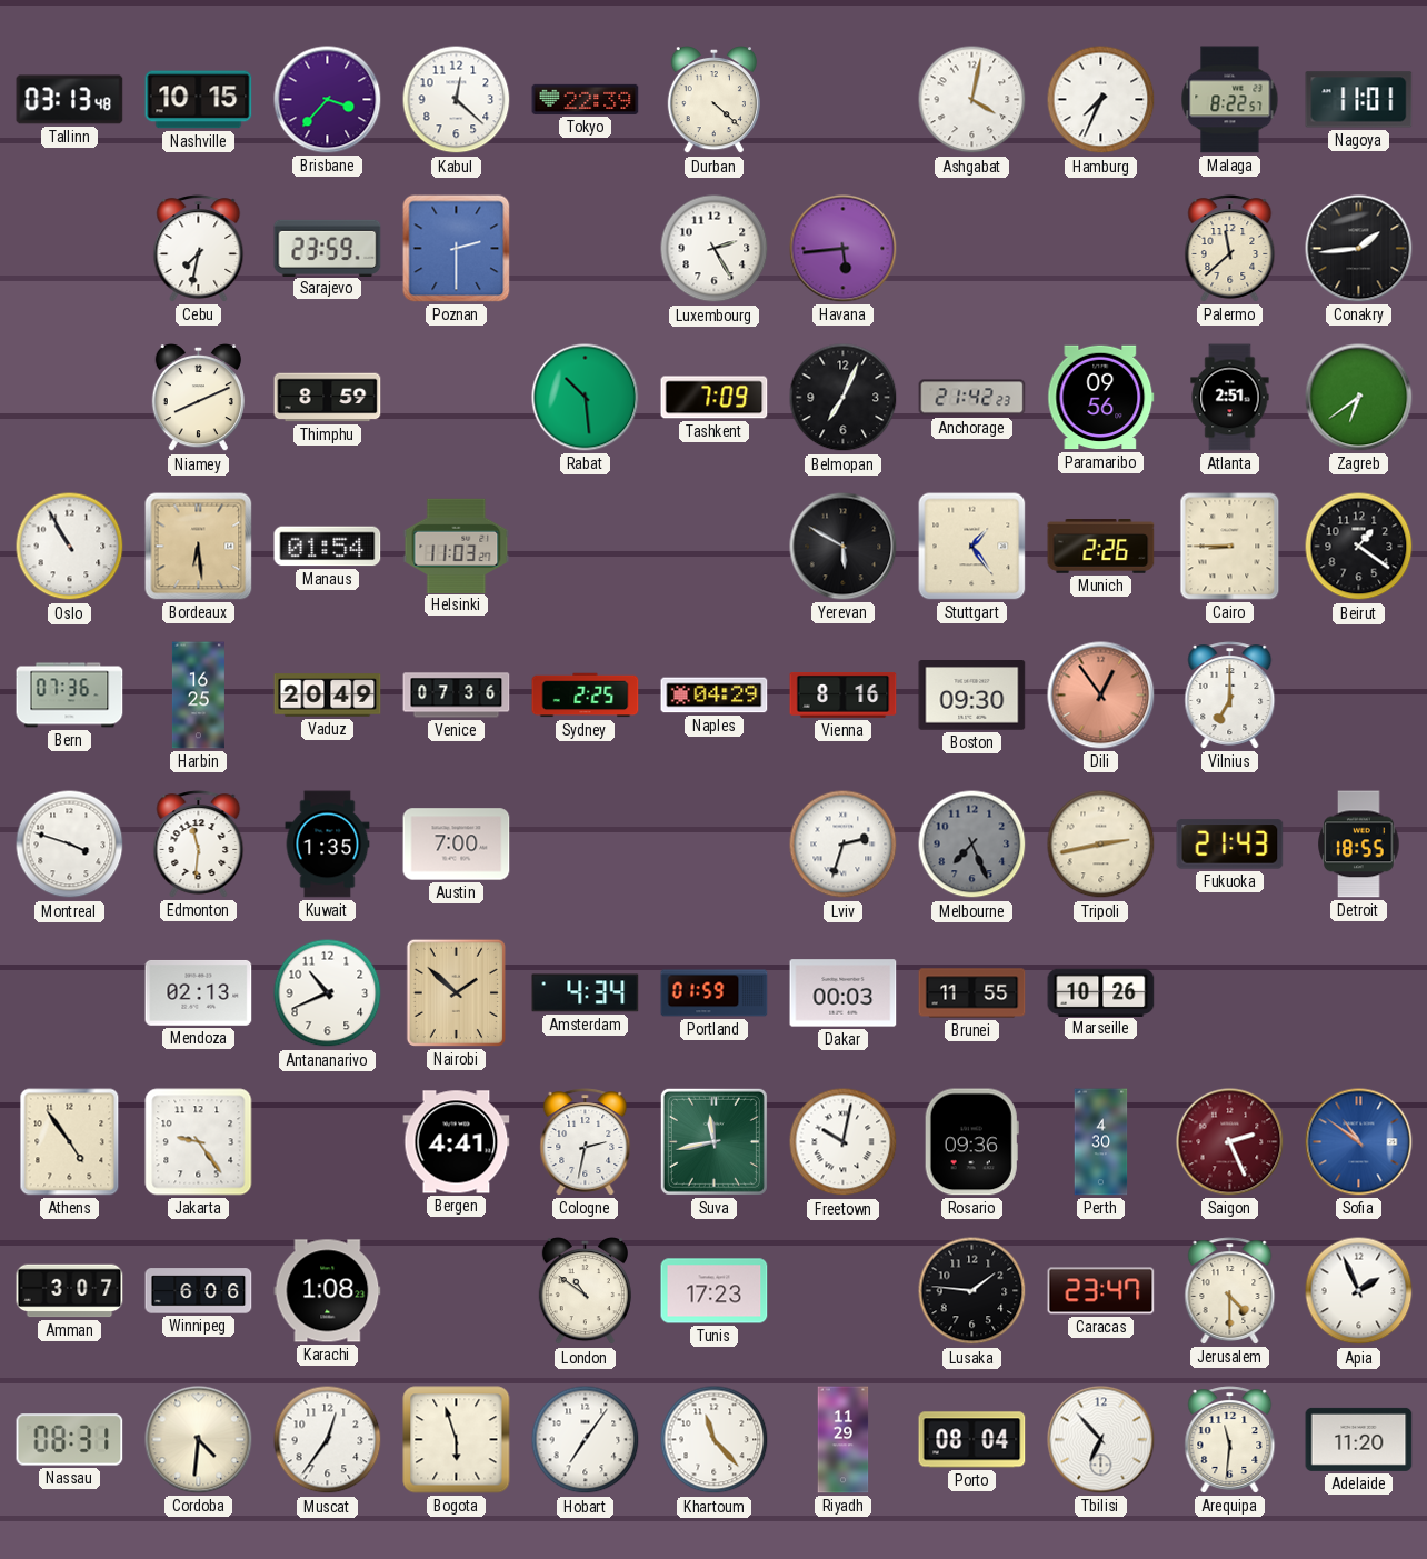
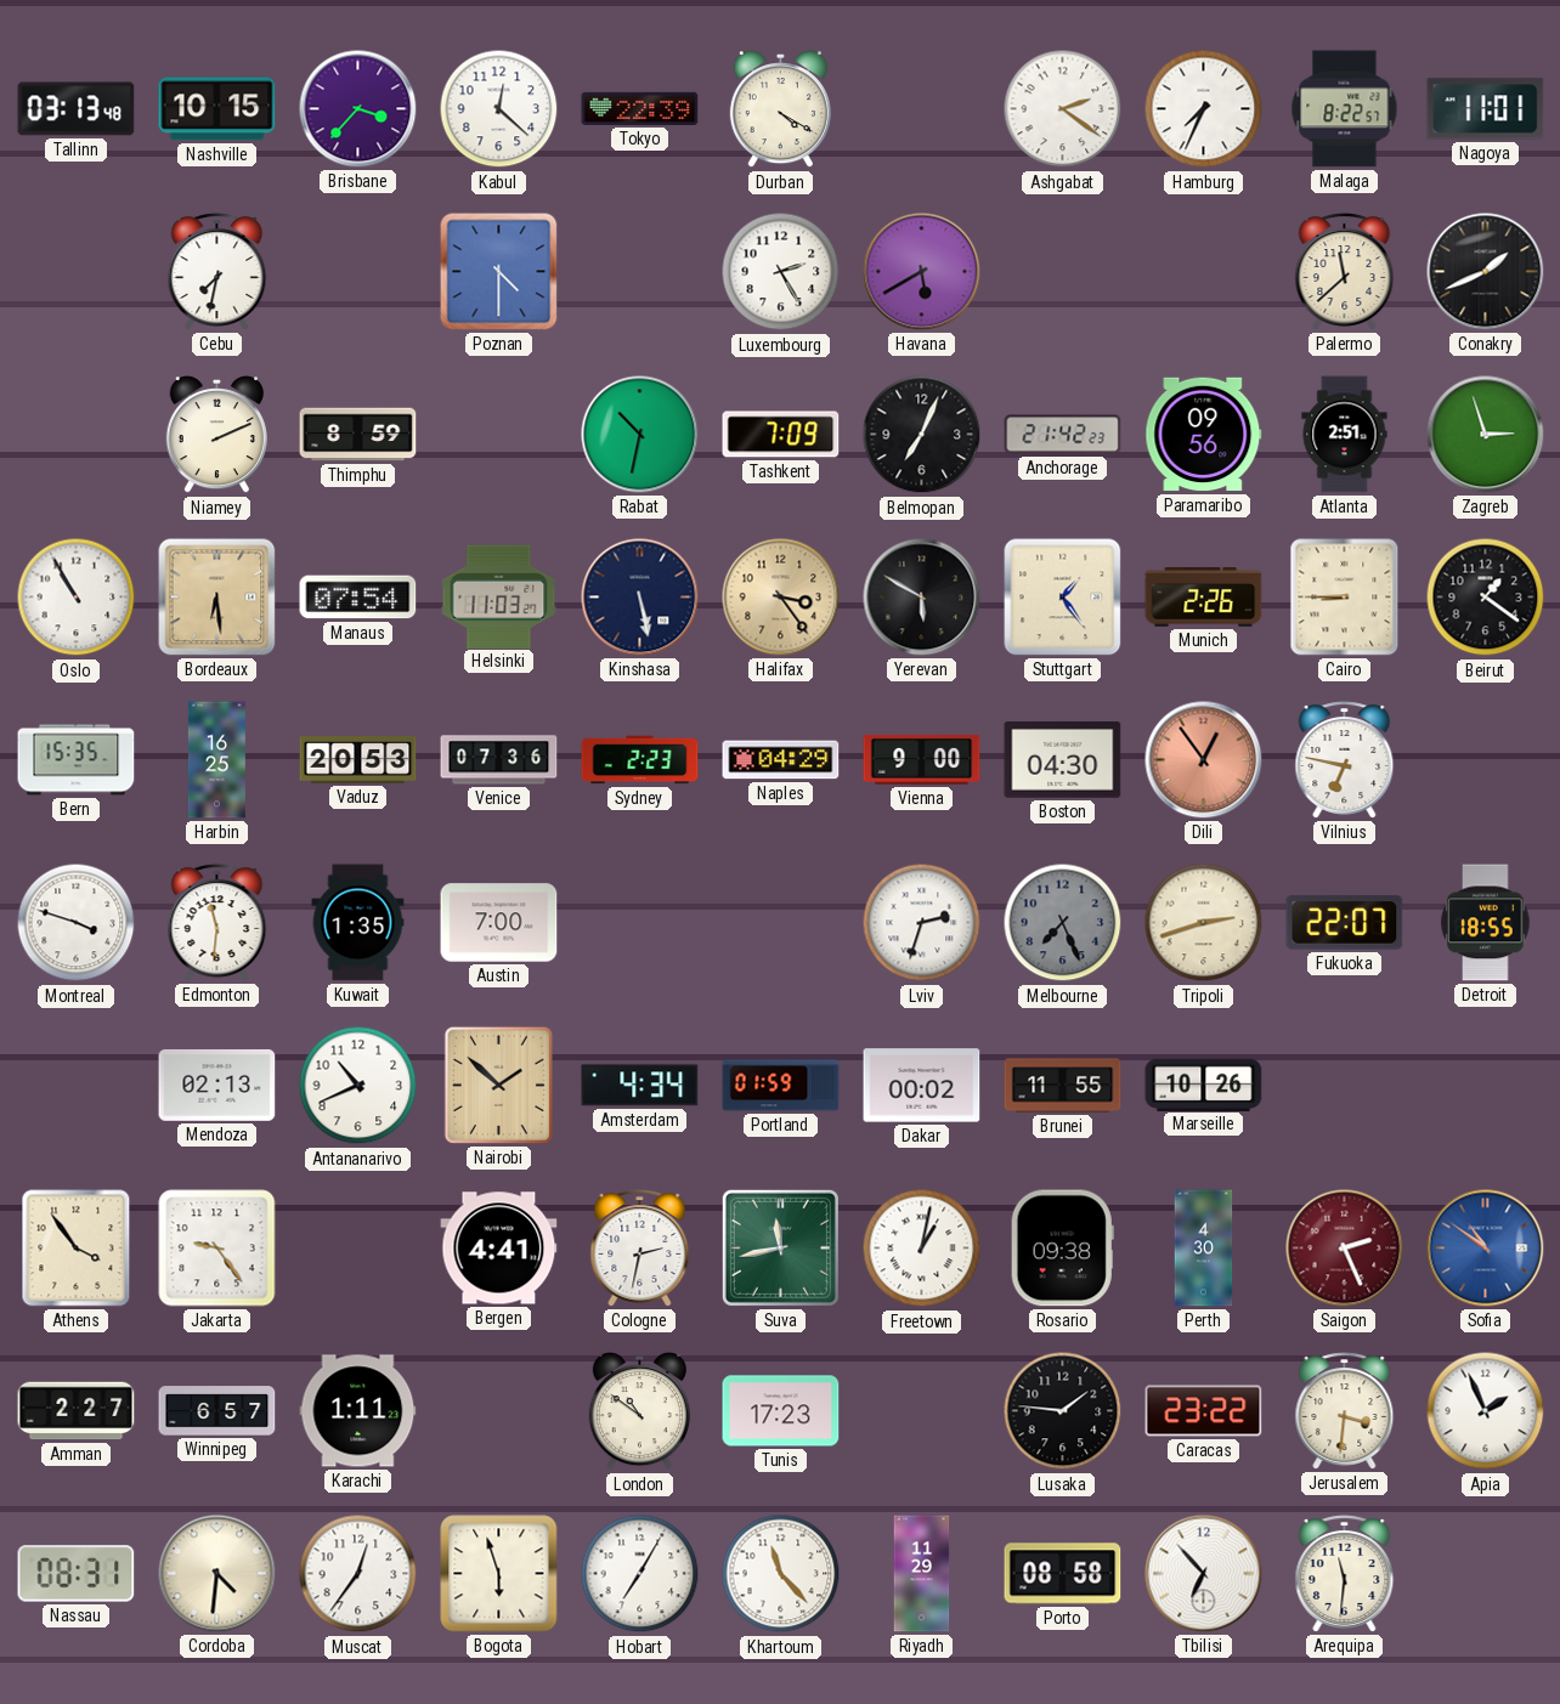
Durban: 4:22 -> 4:20
Ashgabat: 4:02 -> 2:21
Sarajevo: 23:59 -> none
Poznan: 2:30 -> 4:30
Havana: 5:44 -> 5:40
Conakry: 1:44 -> 1:41
Niamey: 8:11 -> 2:11
Rabat: 10:29 -> 10:32
Zagreb: 6:39 -> 2:57
Manaus: 01:54 -> 07:54
Kinshasa: none -> 5:28
Halifax: none -> 3:24
Bern: 07:36 -> 15:35
Vaduz: 20:49 -> 20:53
Sydney: 2:25 -> 2:23
Vienna: 8:16 -> 9:00
Boston: 09:30 -> 04:30
Vilnius: 7:00 -> 6:47
Tripoli: 2:43 -> 2:42
Fukuoka: 21:43 -> 22:07
Dakar: 00:03 -> 00:02
Athens: 4:54 -> 3:54
Freetown: 10:02 -> 1:02
Rosario: 09:36 -> 09:38
Amman: 3:07 -> 2:27
Winnipeg: 6:06 -> 6:57
Karachi: 1:08 -> 1:11
Caracas: 23:47 -> 23:22
Jerusalem: 4:30 -> 3:31
Hobart: 7:06 -> 7:05
Porto: 08:04 -> 08:58
Adelaide: 11:20 -> none
